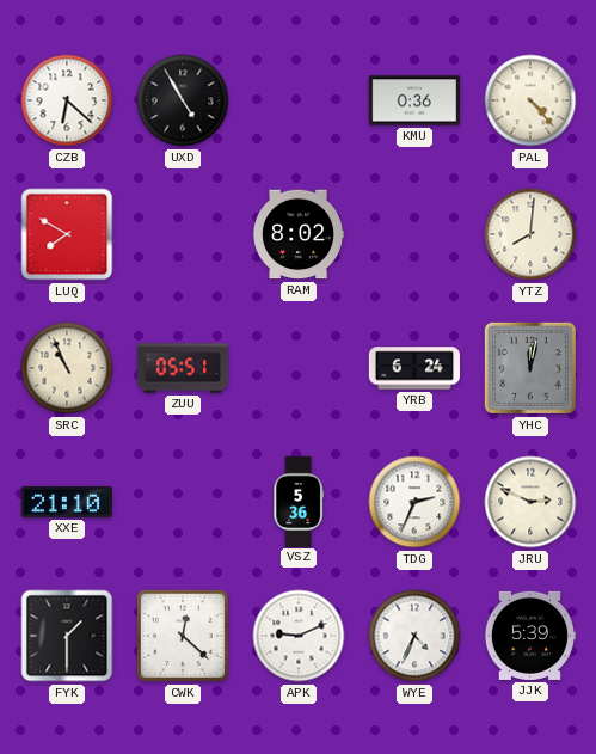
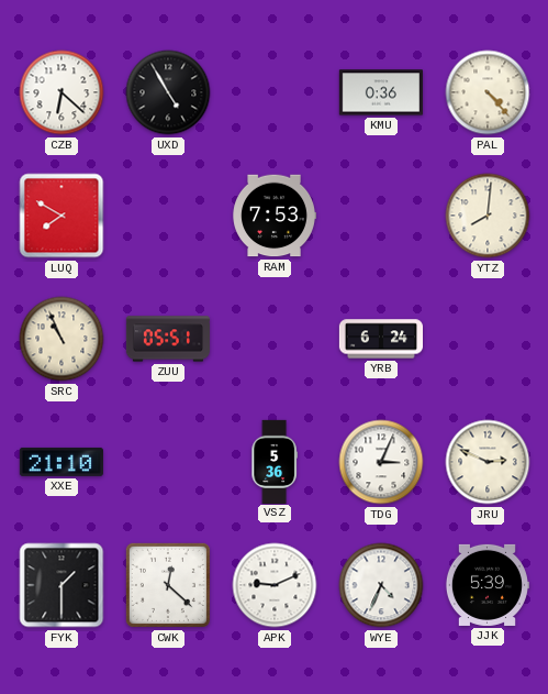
RAM: 8:02 -> 7:53
YHC: 12:02 -> none
TDG: 2:34 -> 3:04
